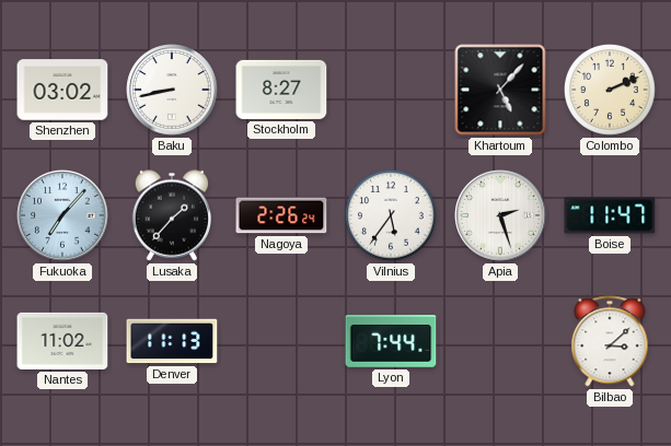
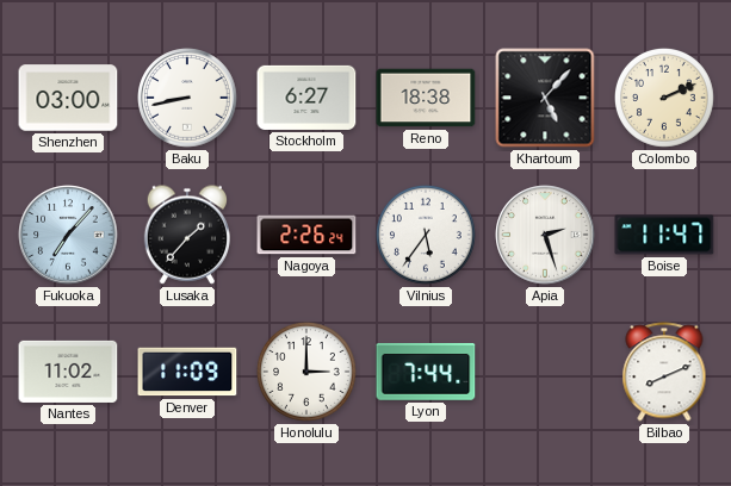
Shenzhen: 03:02 -> 03:00
Stockholm: 8:27 -> 6:27
Reno: none -> 18:38
Denver: 11:13 -> 11:09
Honolulu: none -> 3:00
Bilbao: 3:08 -> 8:11
